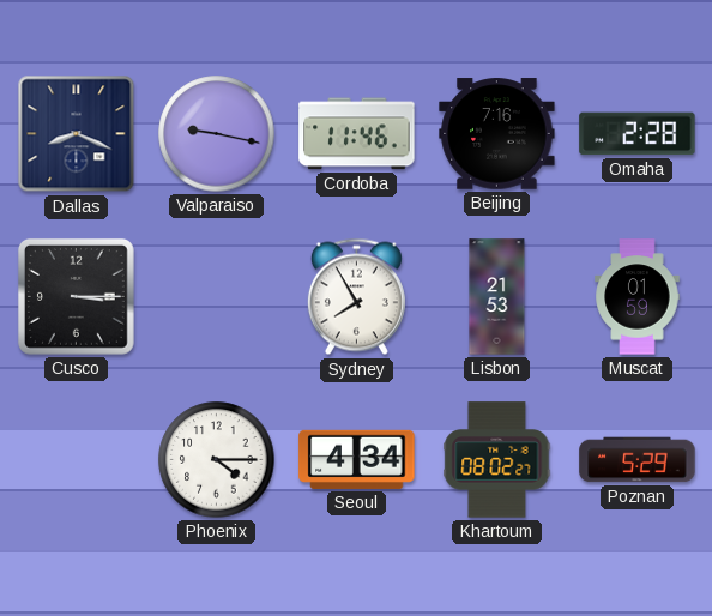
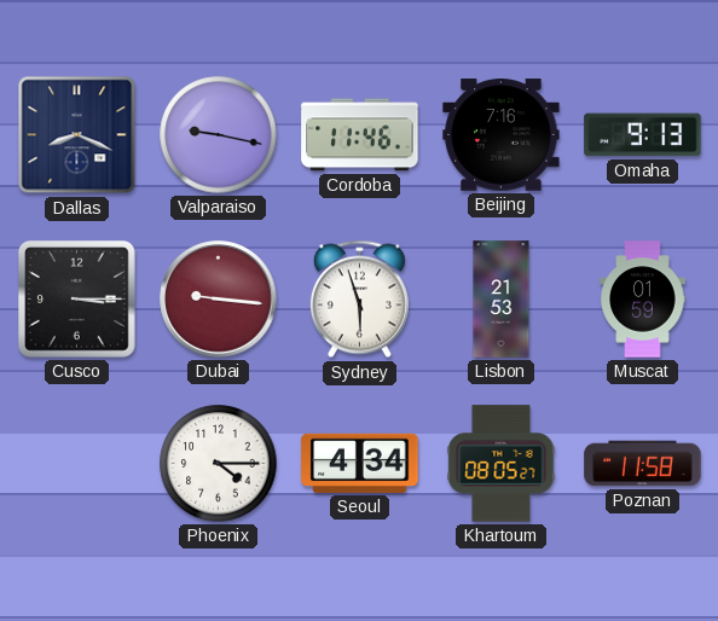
Omaha: 2:28 -> 9:13
Dubai: none -> 9:16
Sydney: 7:55 -> 5:57
Khartoum: 08:02 -> 08:05
Poznan: 5:29 -> 11:58
